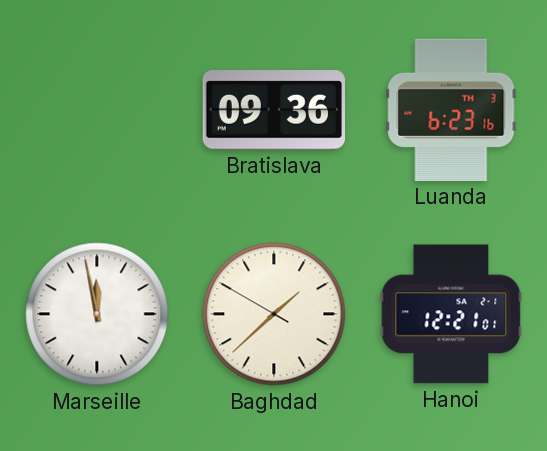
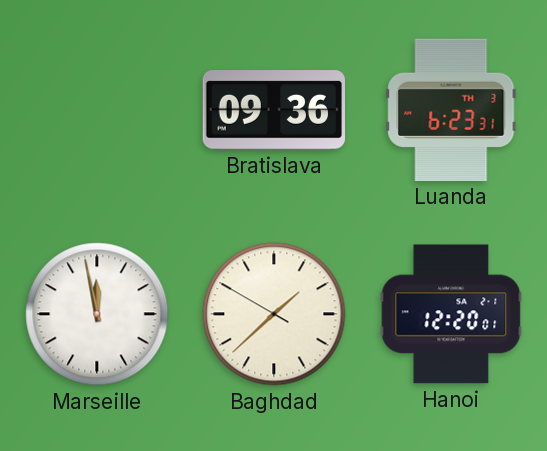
Luanda: 6:23:16 -> 6:23:31
Hanoi: 12:21 -> 12:20
